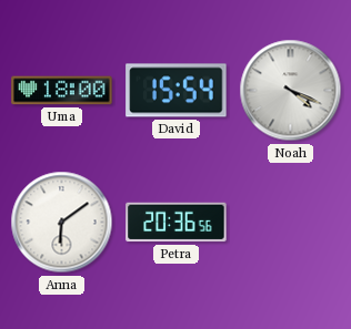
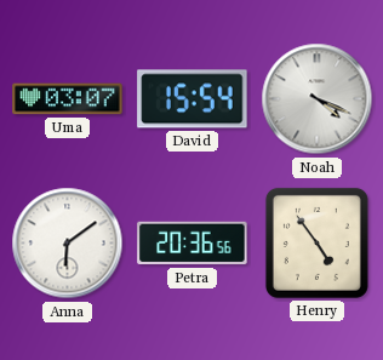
Uma: 18:00 -> 03:07
Henry: none -> 4:54
